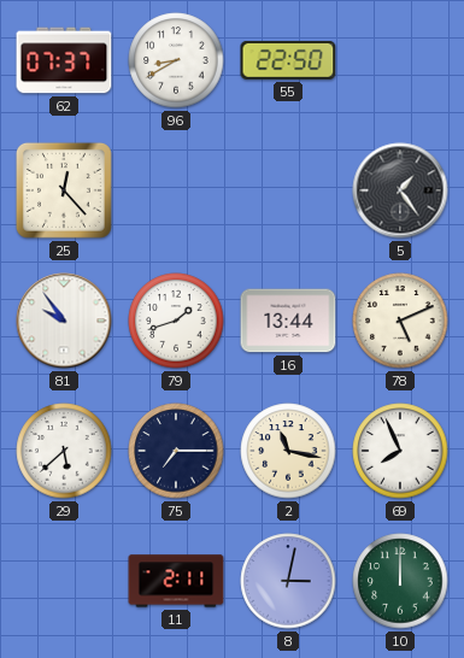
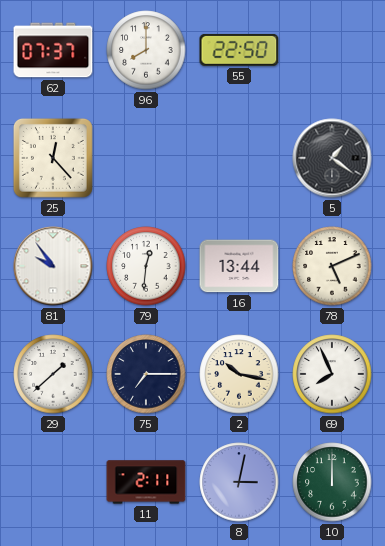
96: 8:40 -> 8:00
5: 1:24 -> 1:21
79: 1:42 -> 12:31
29: 5:38 -> 1:38
2: 11:17 -> 10:17
